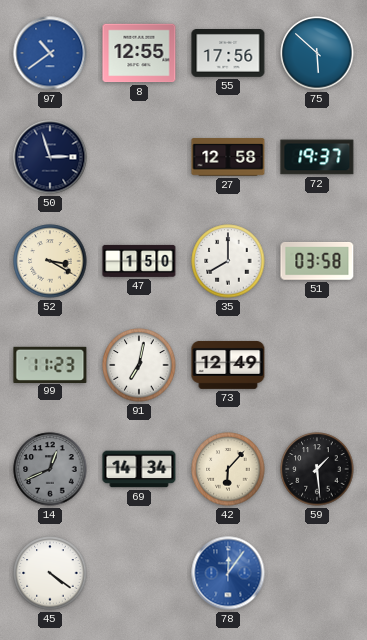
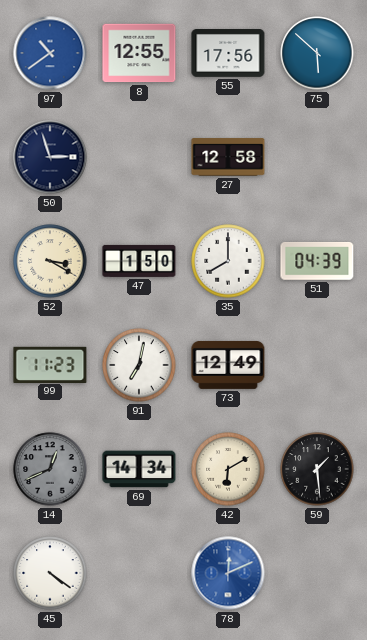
72: 19:37 -> none
51: 03:58 -> 04:39
42: 6:07 -> 6:10
78: 12:06 -> 12:11
